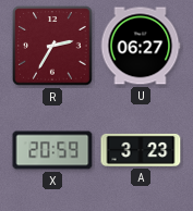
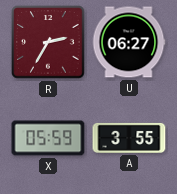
X: 20:59 -> 05:59
A: 3:23 -> 3:55
